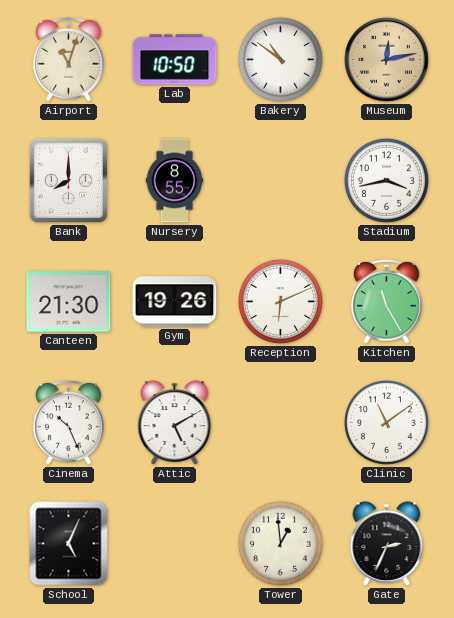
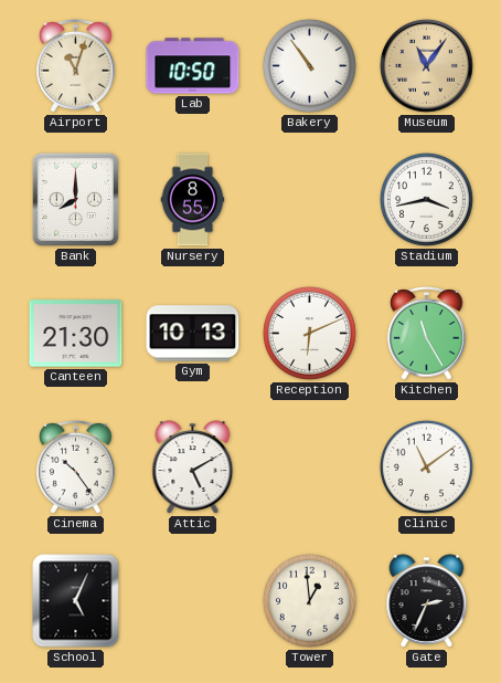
Bakery: 10:51 -> 10:54
Museum: 12:13 -> 11:06
Gym: 19:26 -> 10:13
Cinema: 10:26 -> 10:24
